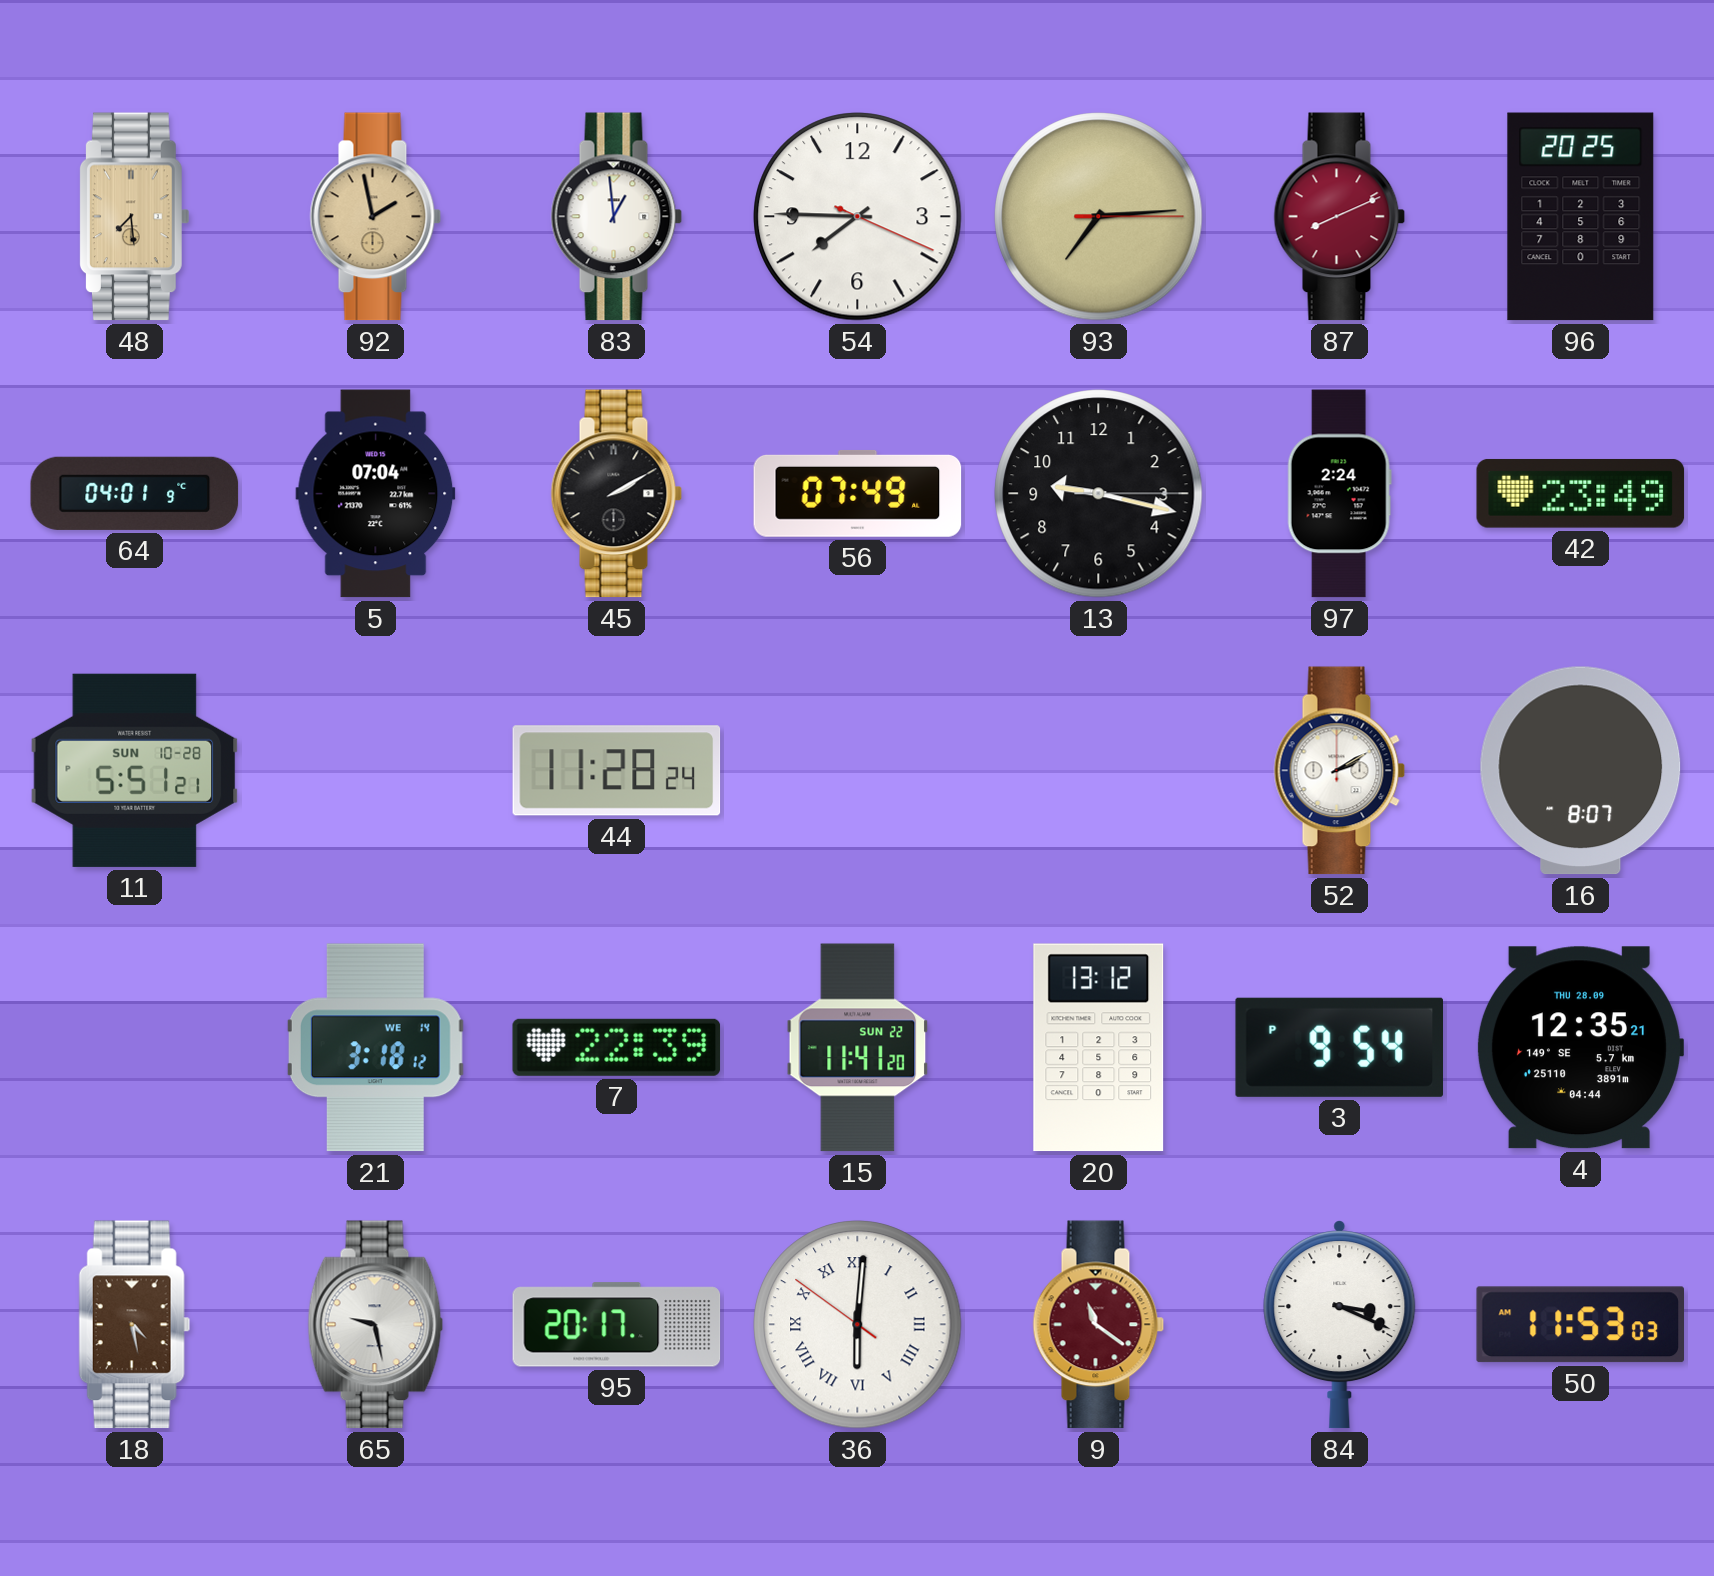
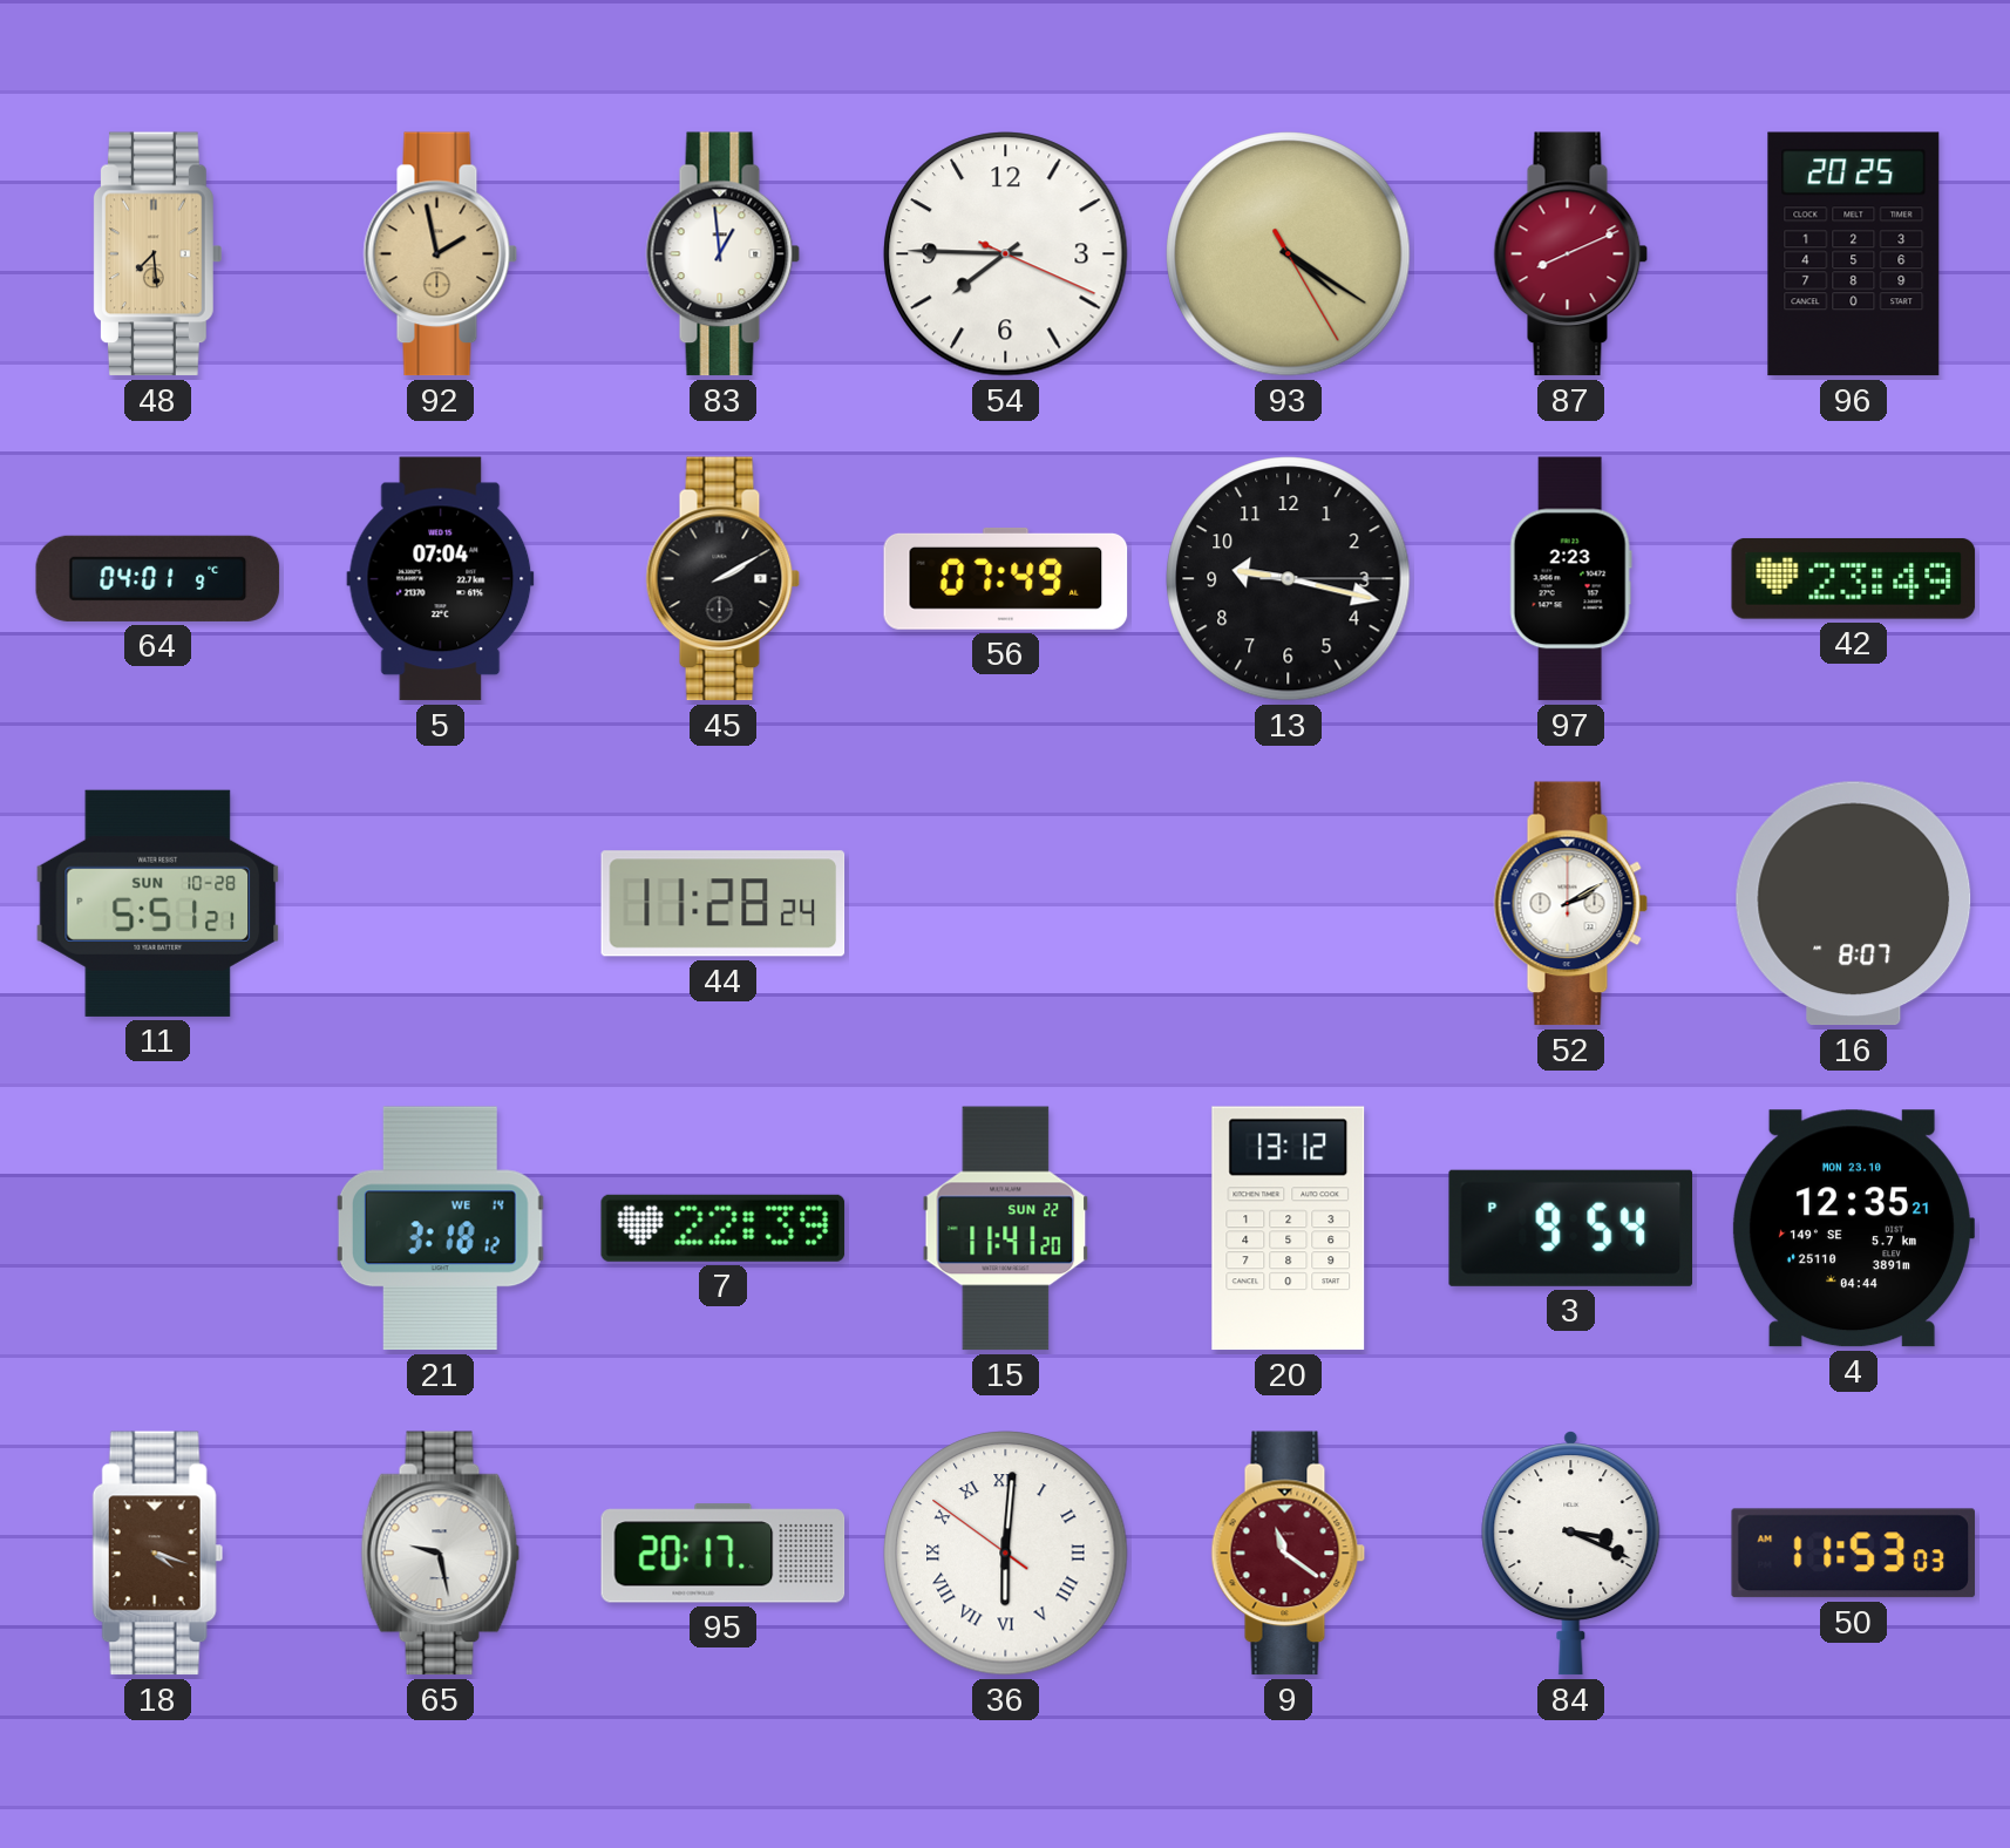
93: 7:14 -> 4:20
97: 2:24 -> 2:23
4 date: THU 28.09 -> MON 23.10
18: 4:28 -> 4:18
